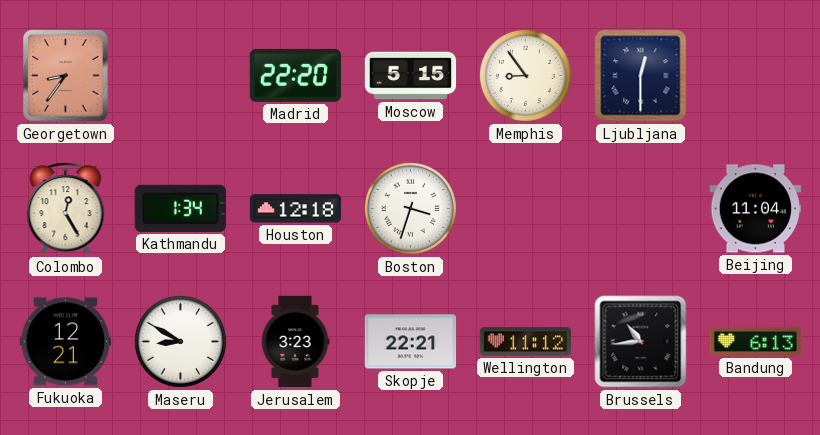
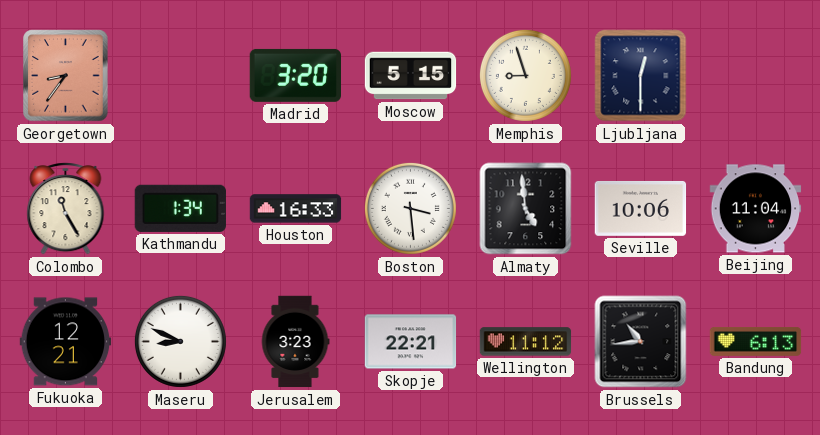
Madrid: 22:20 -> 3:20
Memphis: 8:54 -> 8:57
Colombo: 12:25 -> 11:25
Houston: 12:18 -> 16:33
Boston: 3:33 -> 3:29
Almaty: none -> 4:59
Seville: none -> 10:06
Maseru: 8:50 -> 8:49
